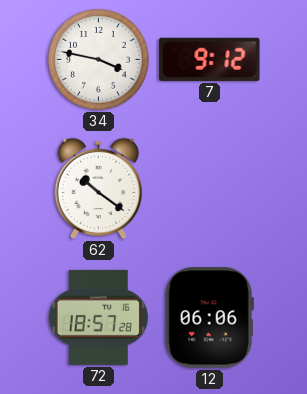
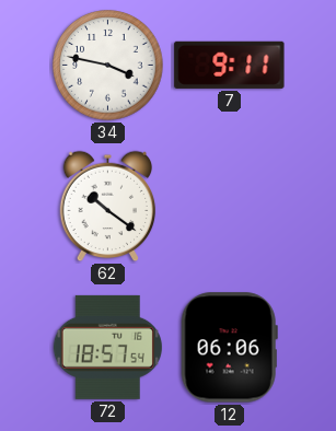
7: 9:12 -> 9:11
72: 18:57:28 -> 18:57:54
